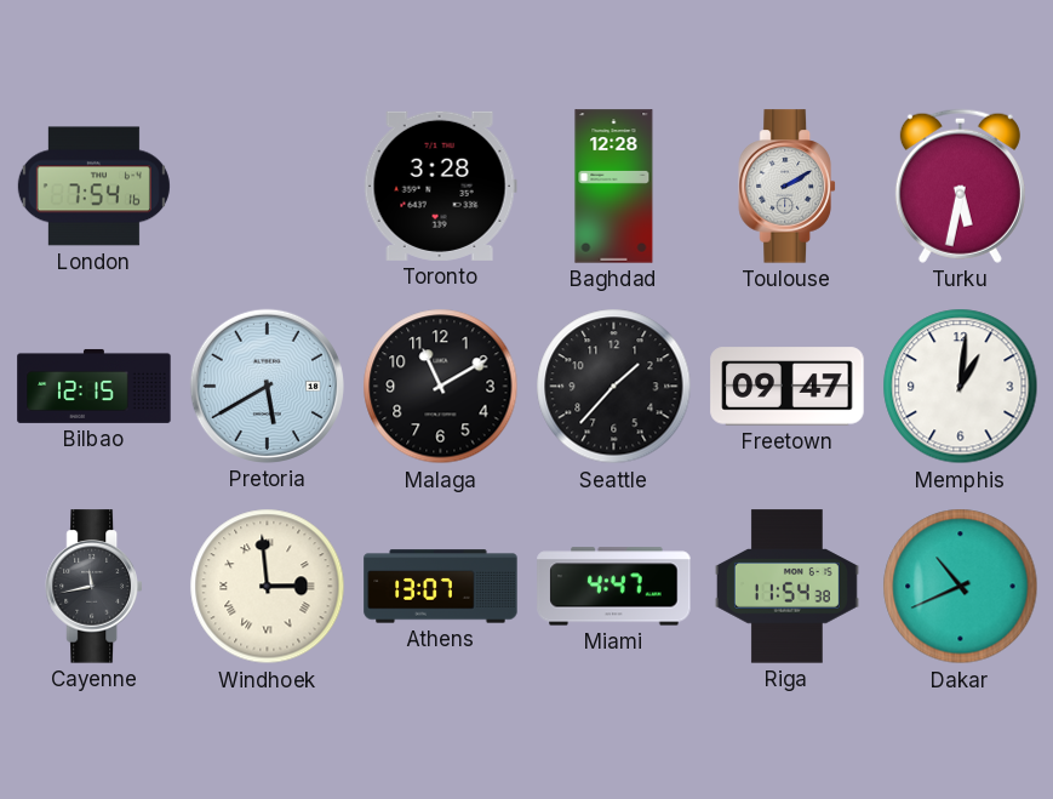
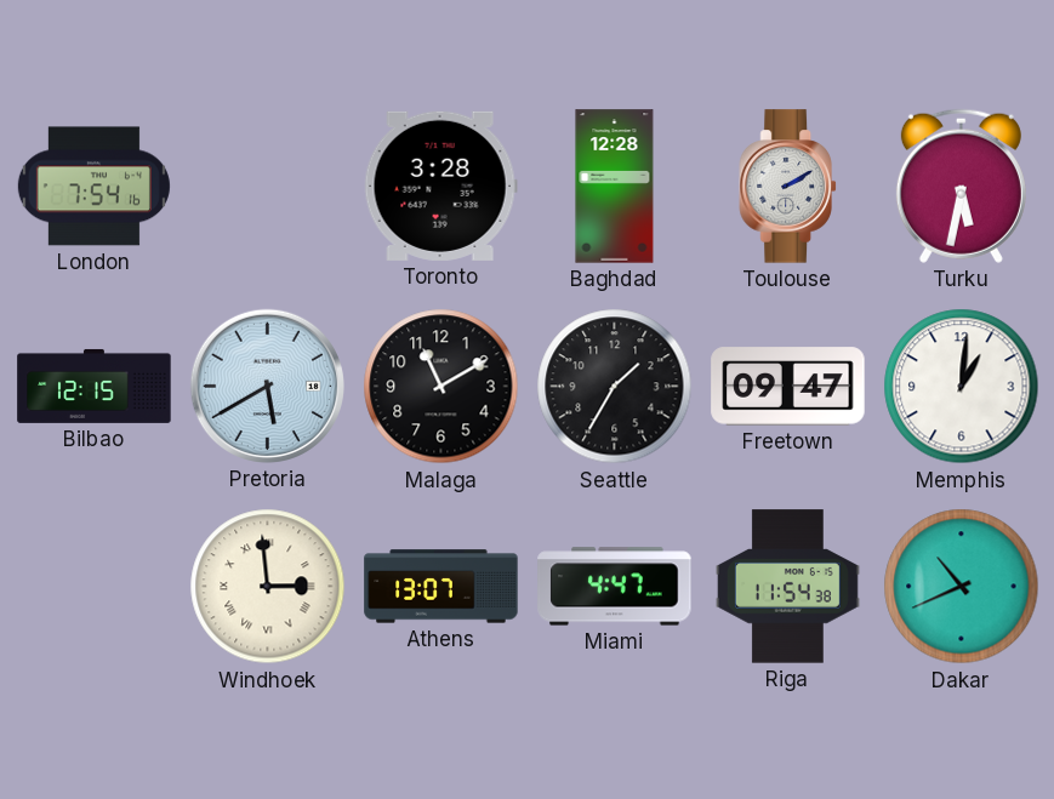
Seattle: 1:37 -> 1:35
Cayenne: 11:43 -> none
